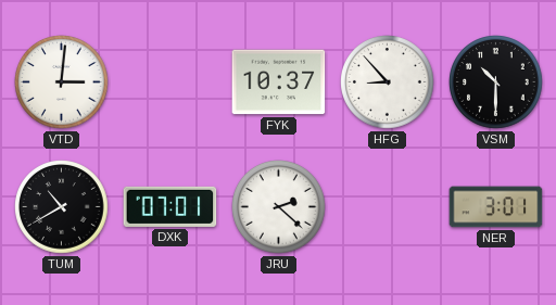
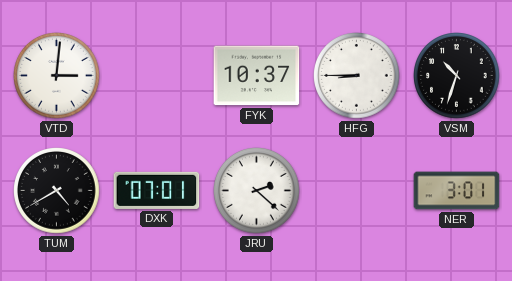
HFG: 8:53 -> 8:45
VSM: 10:30 -> 10:33
TUM: 10:40 -> 4:40
